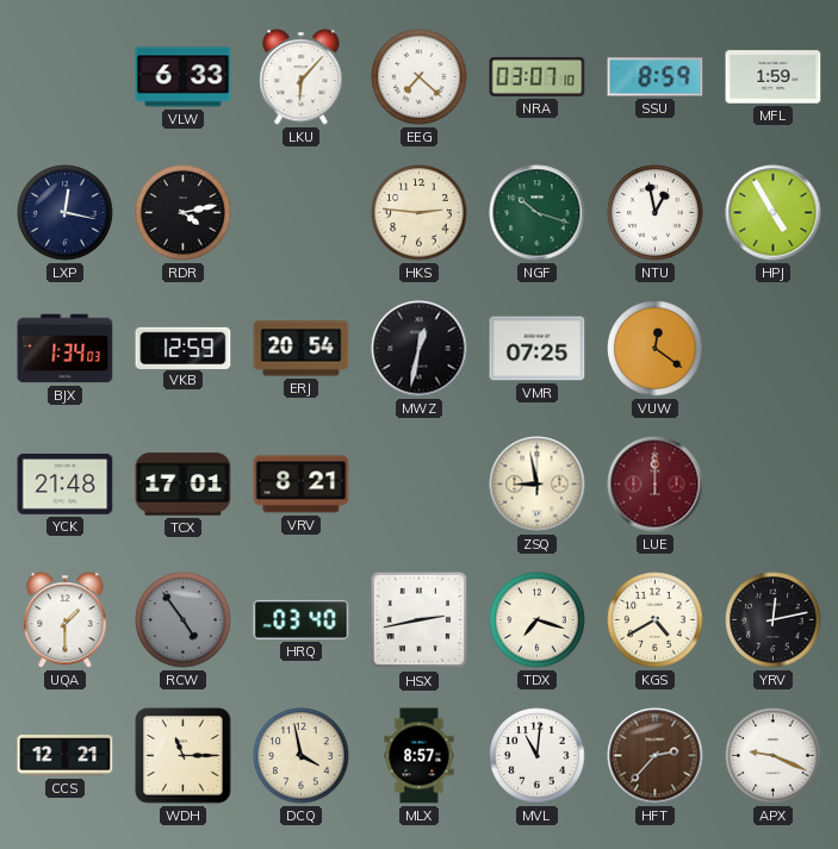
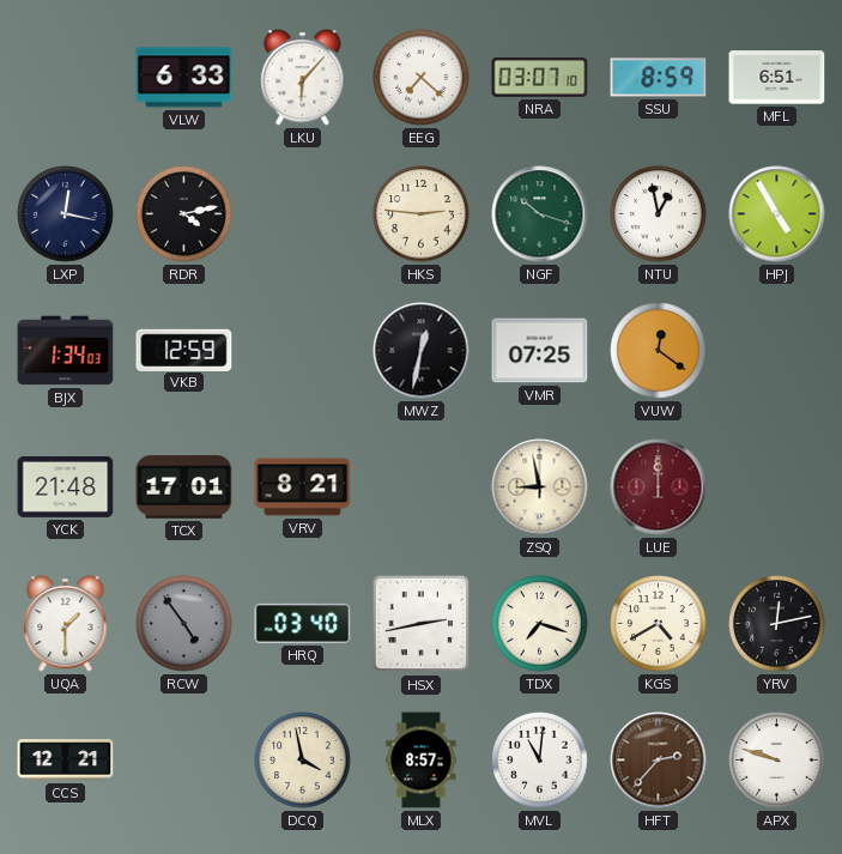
MFL: 1:59 -> 6:51
ERJ: 20:54 -> none
WDH: 11:15 -> none
APX: 9:19 -> 9:48
